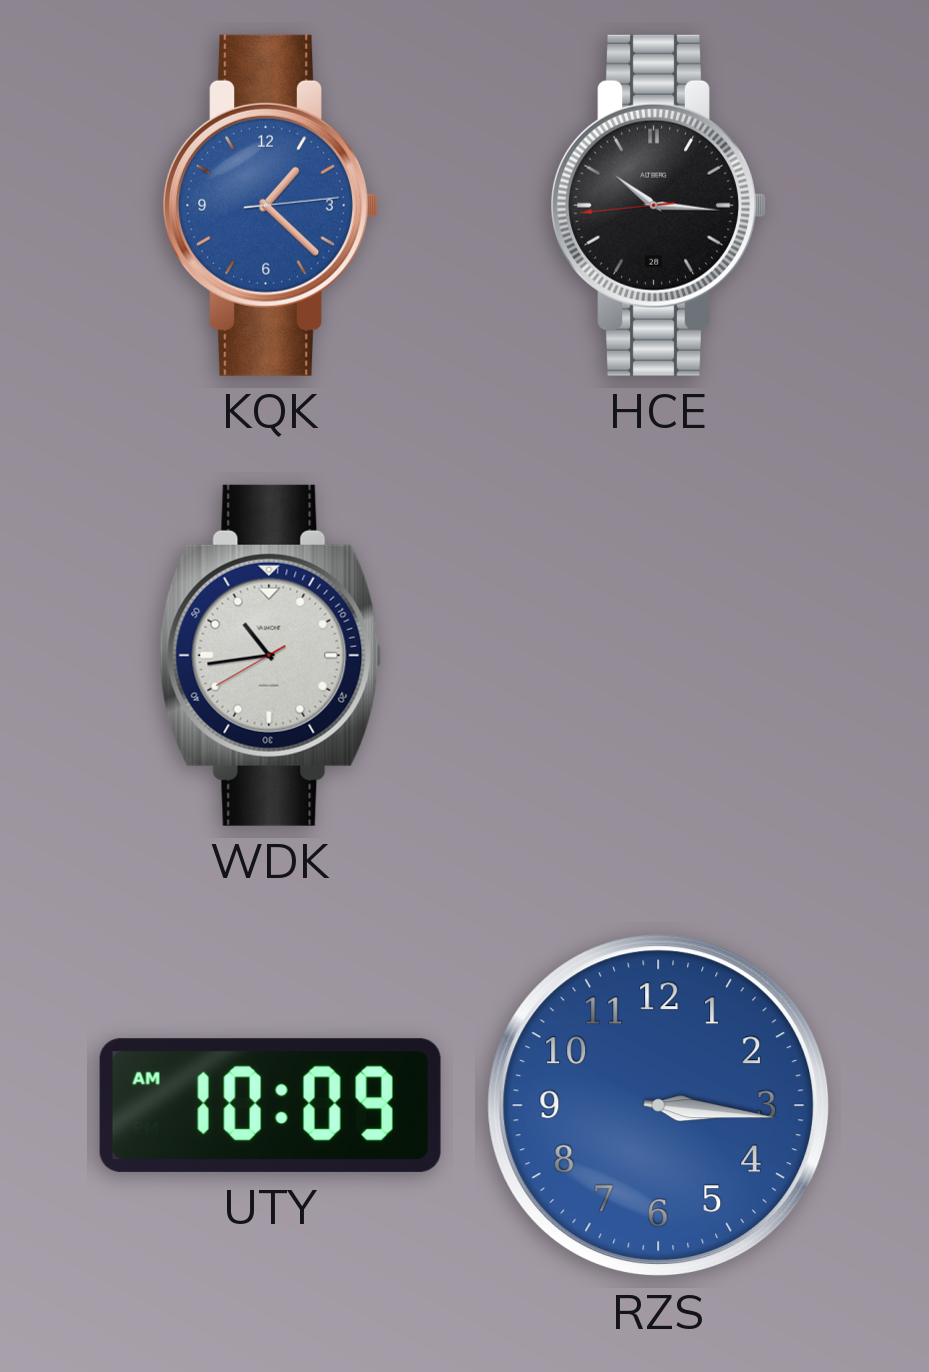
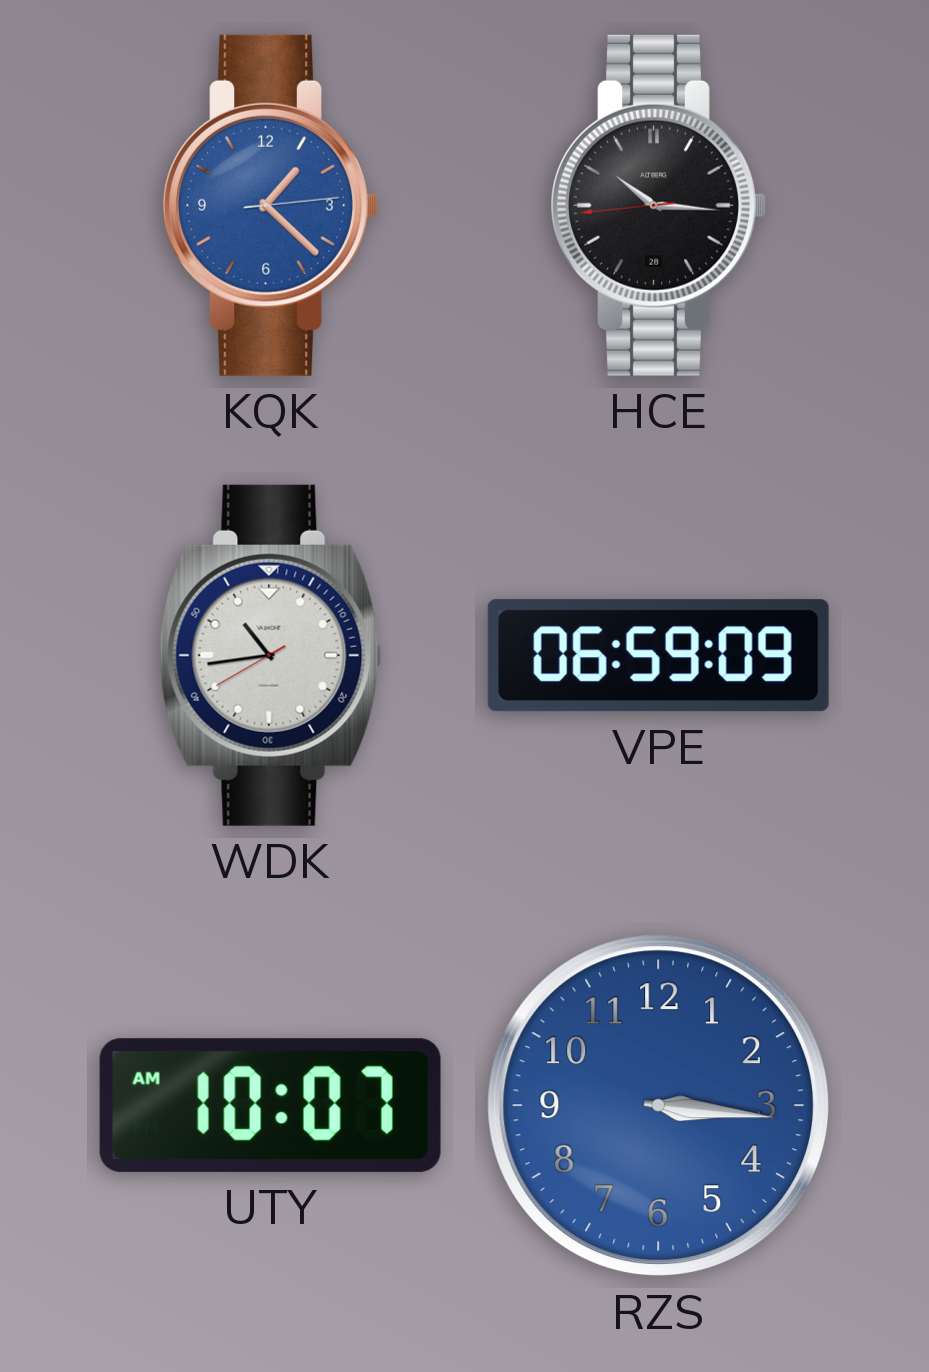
VPE: none -> 06:59
UTY: 10:09 -> 10:07
